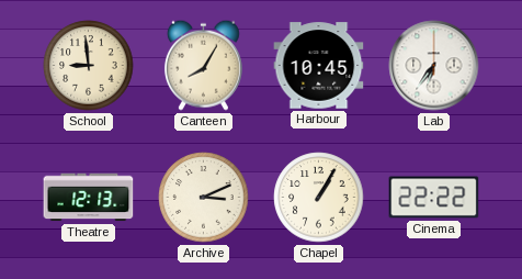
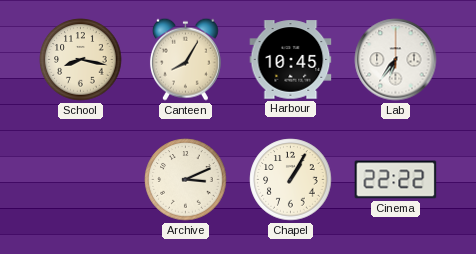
School: 8:59 -> 8:17
Theatre: 12:13 -> none
